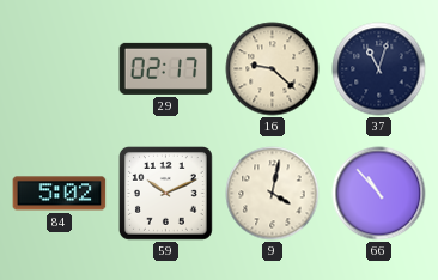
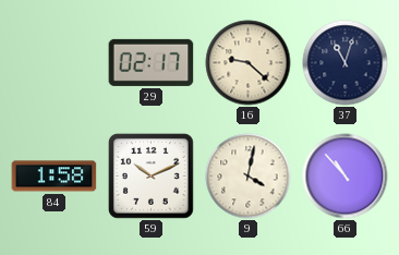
84: 5:02 -> 1:58
